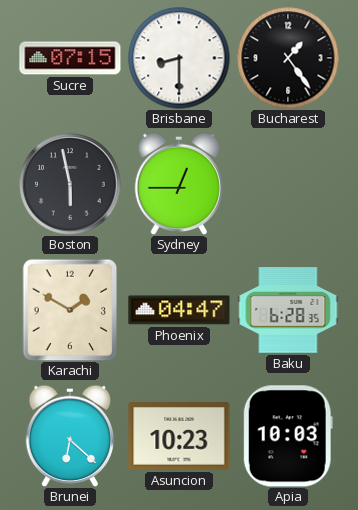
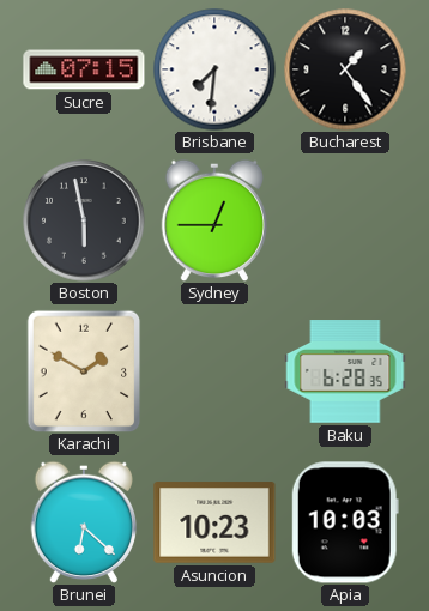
Brisbane: 8:30 -> 7:31
Phoenix: 04:47 -> none
